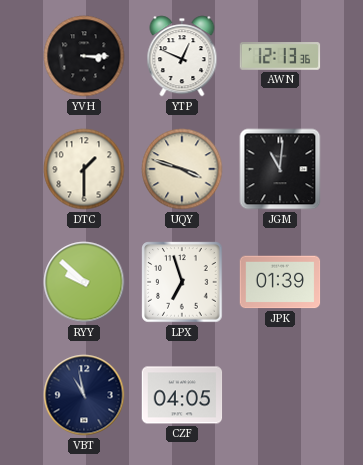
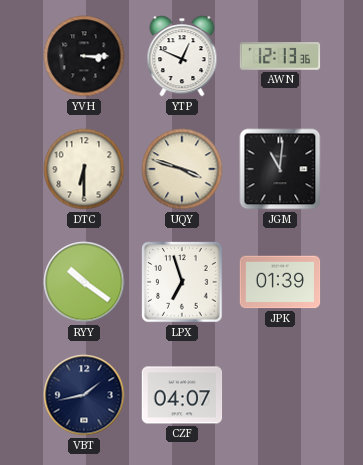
DTC: 1:30 -> 6:30
RYY: 9:52 -> 10:21
VBT: 10:58 -> 1:43
CZF: 04:05 -> 04:07
